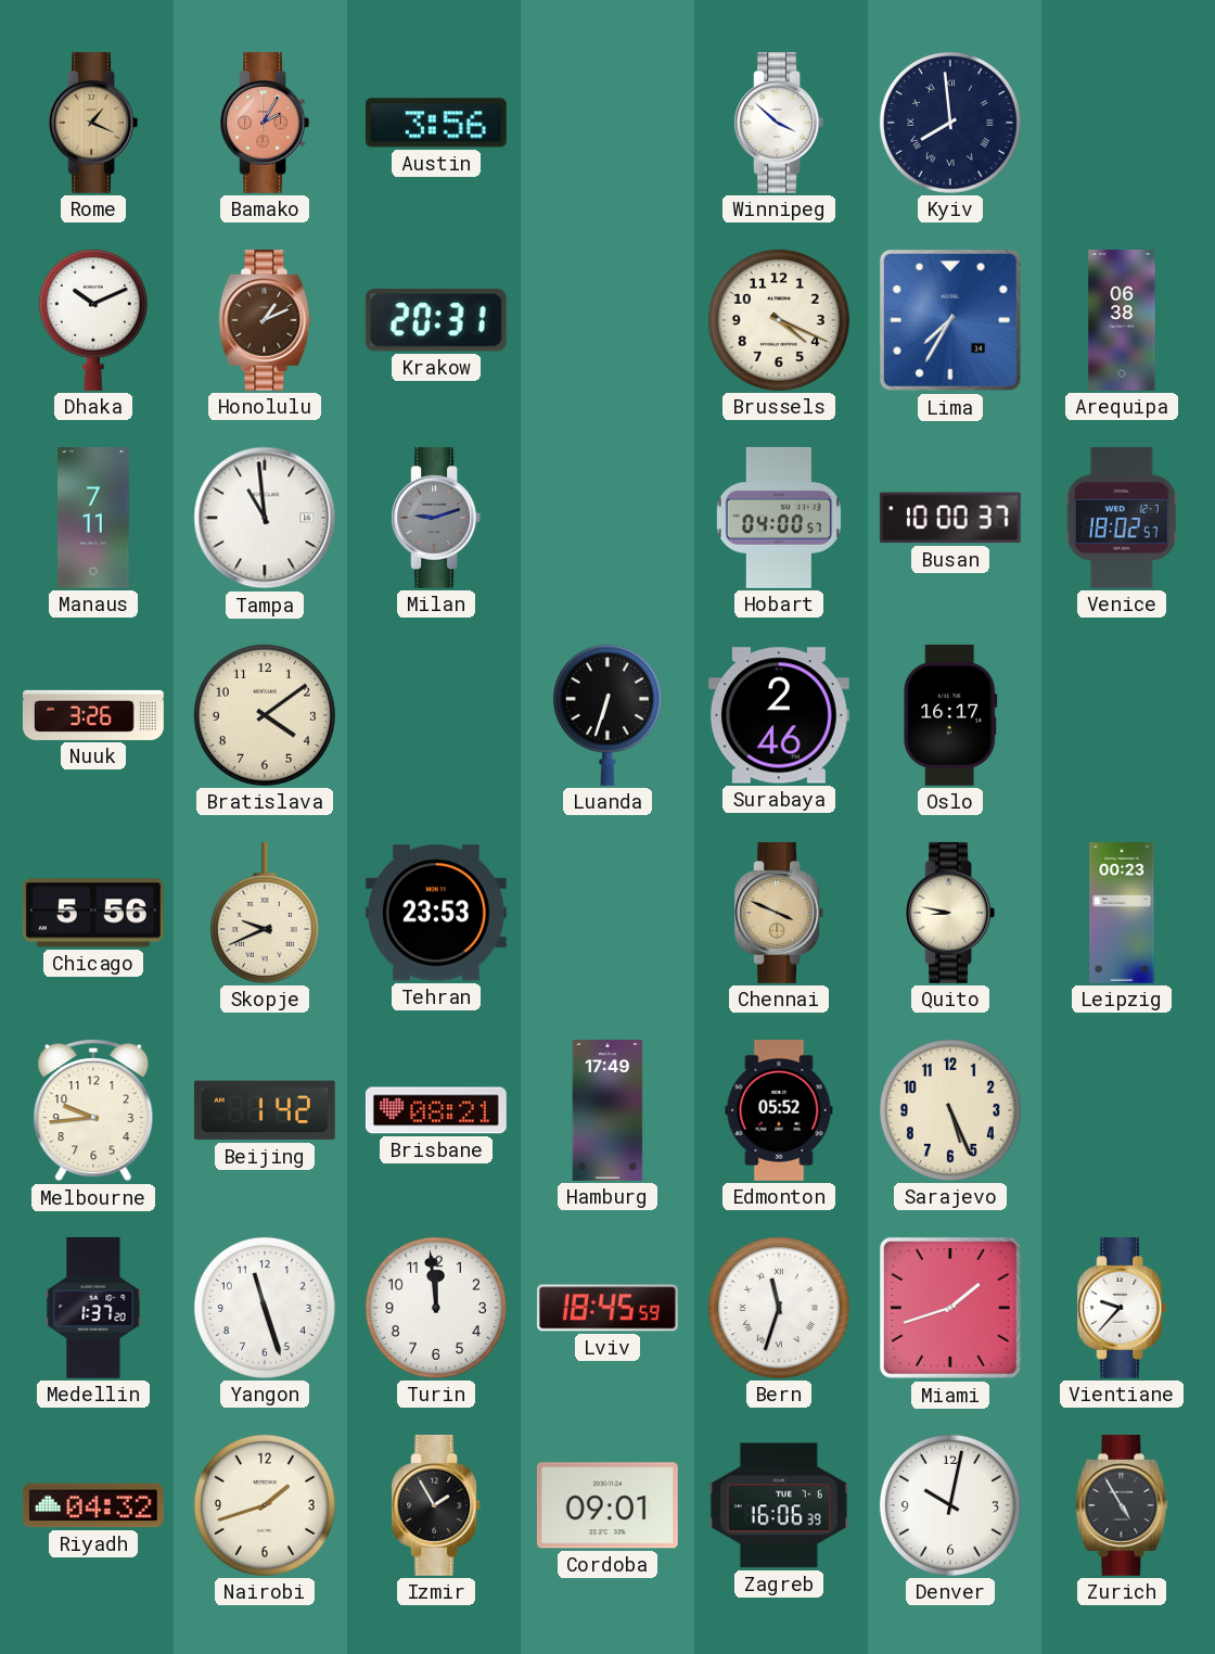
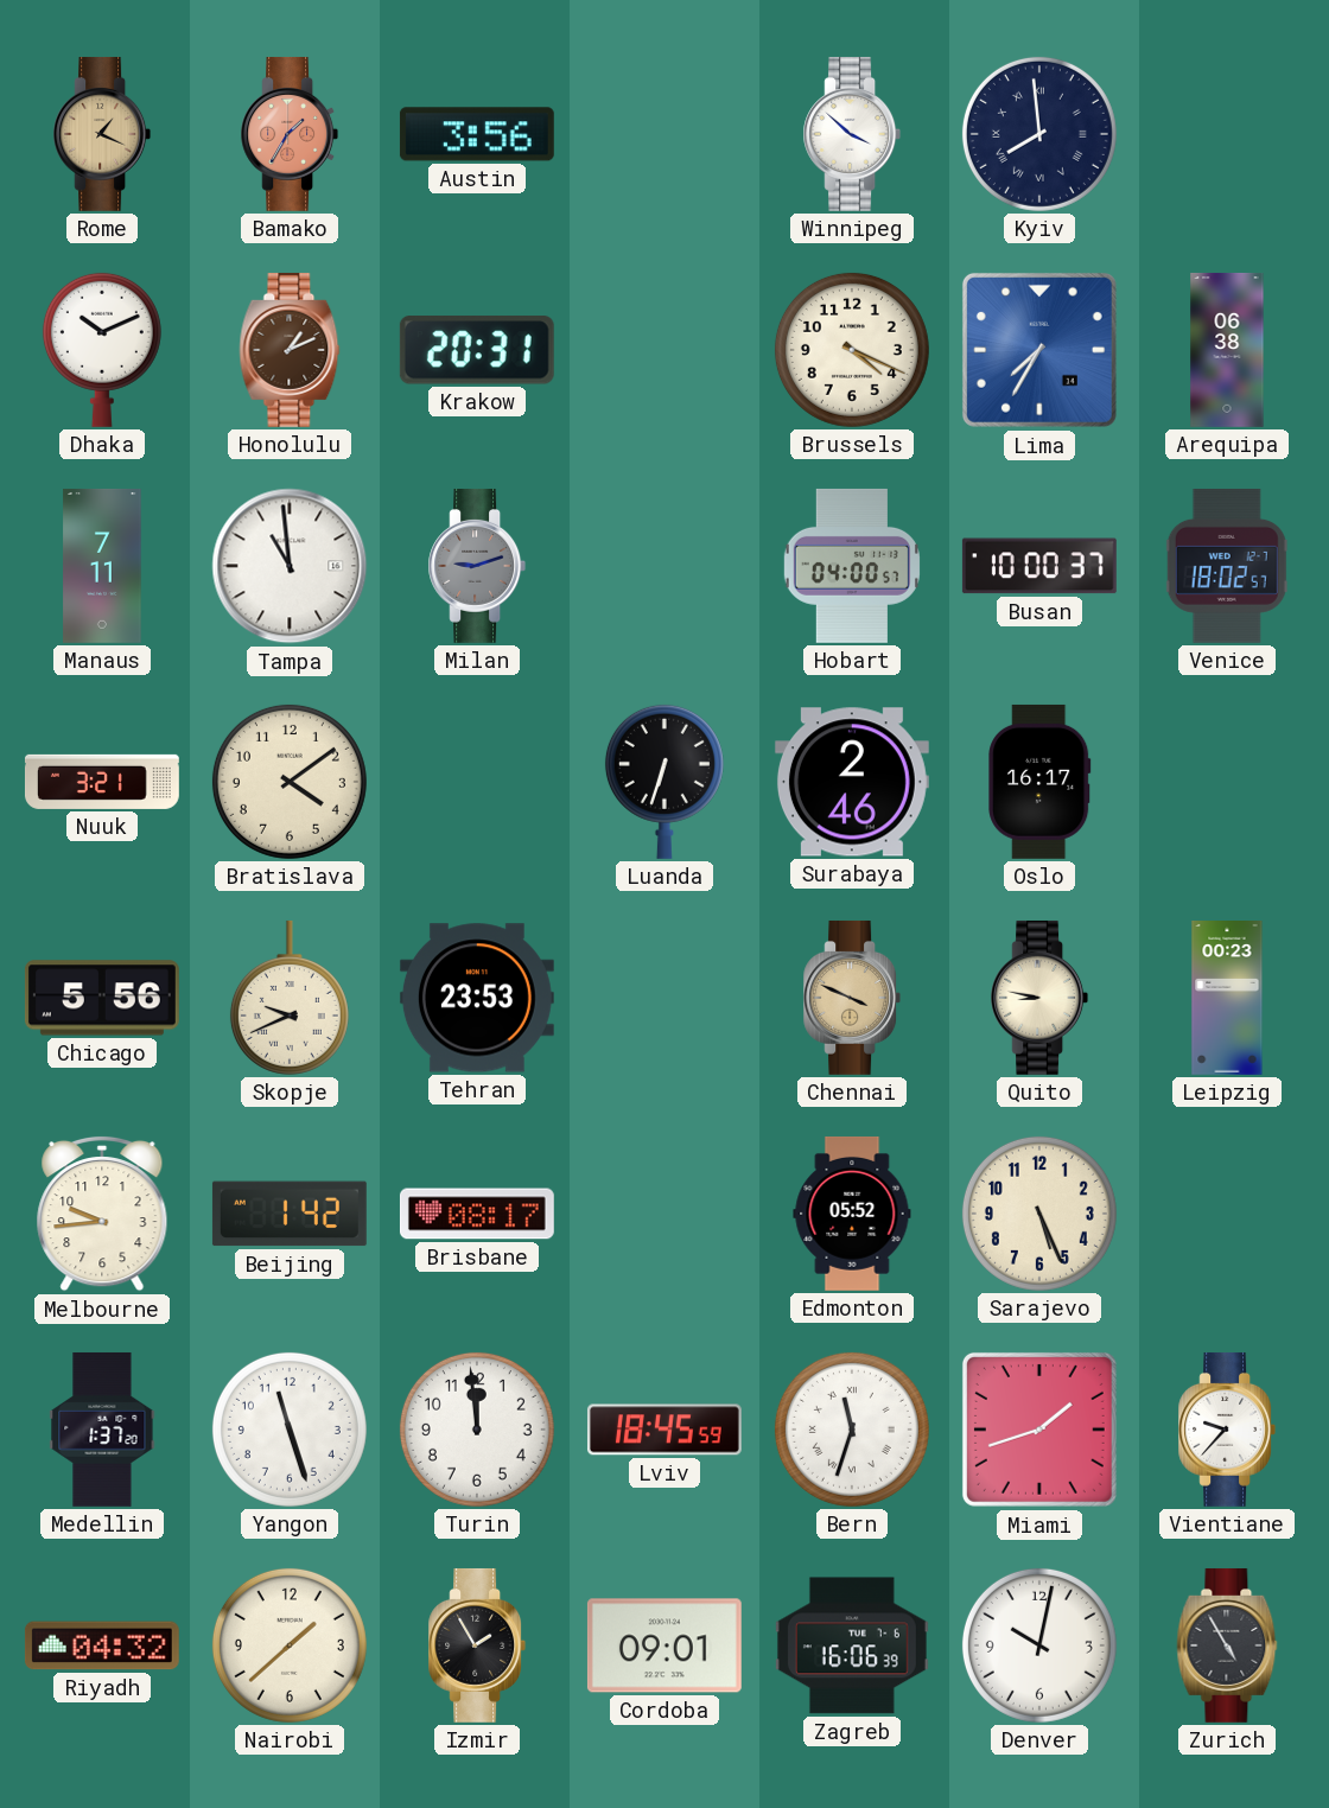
Bamako: 2:05 -> 1:35
Nuuk: 3:26 -> 3:21
Brisbane: 08:21 -> 08:17
Hamburg: 17:49 -> none
Nairobi: 1:42 -> 1:38
